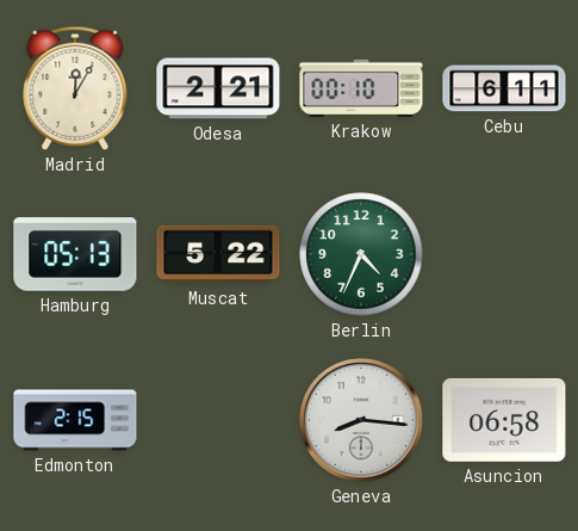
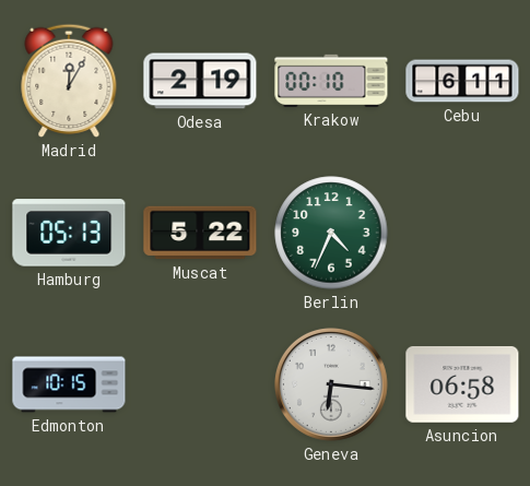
Odesa: 2:21 -> 2:19
Edmonton: 2:15 -> 10:15
Geneva: 8:16 -> 6:16
